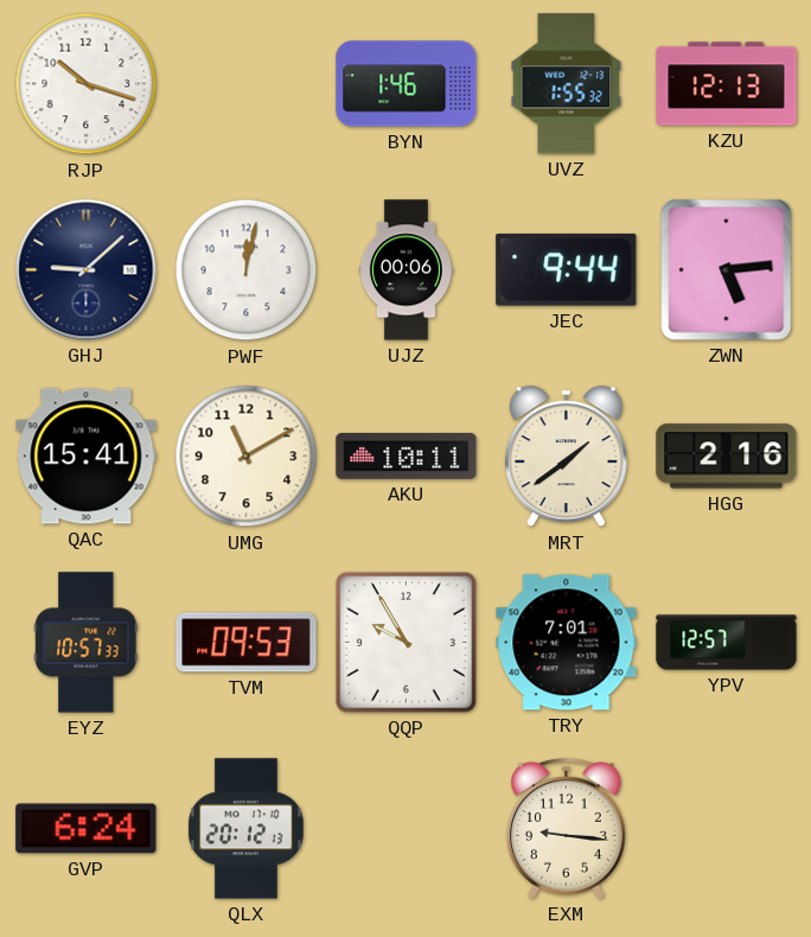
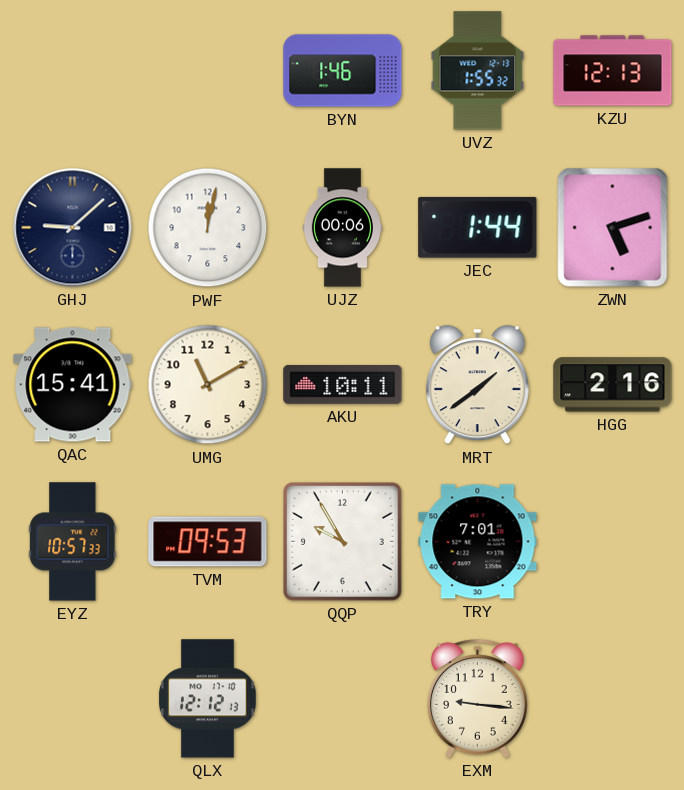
RJP: 10:18 -> none
JEC: 9:44 -> 1:44
ZWN: 5:14 -> 5:12
YPV: 12:57 -> none
GVP: 6:24 -> none
QLX: 20:12 -> 12:12
